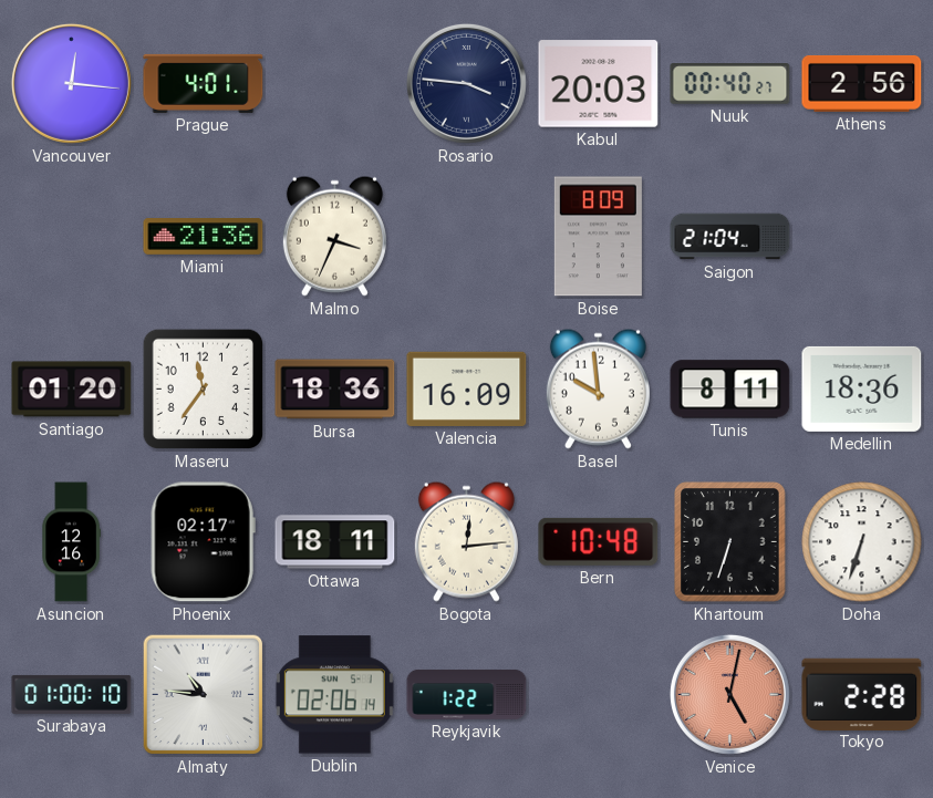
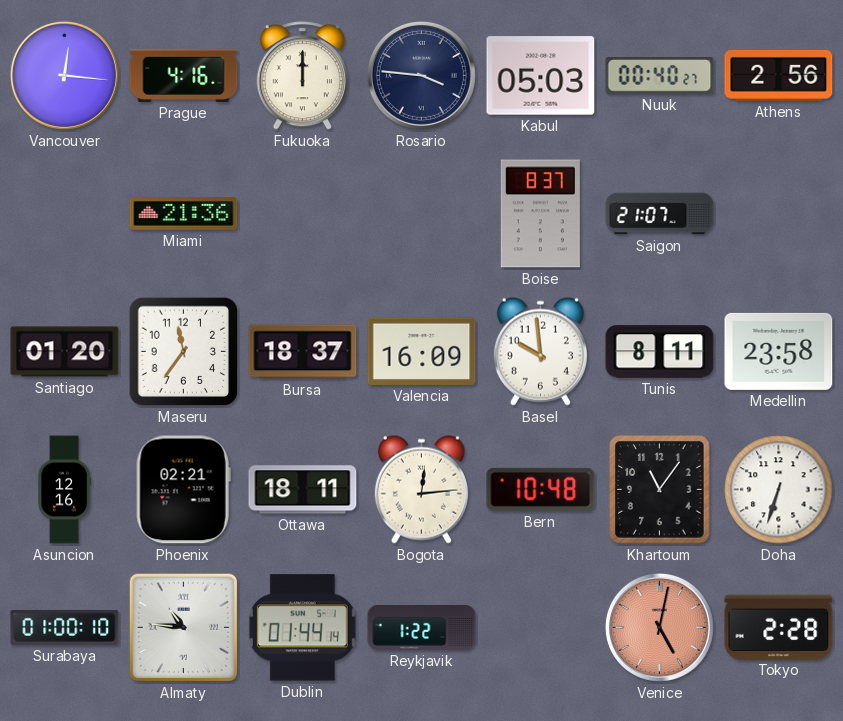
Prague: 4:01 -> 4:16
Fukuoka: none -> 12:00
Kabul: 20:03 -> 05:03
Malmo: 3:34 -> none
Boise: 8:09 -> 8:37
Saigon: 21:04 -> 21:07
Bursa: 18:36 -> 18:37
Medellin: 18:36 -> 23:58
Phoenix: 02:17 -> 02:21
Khartoum: 6:33 -> 11:06
Dublin: 02:06 -> 01:44
